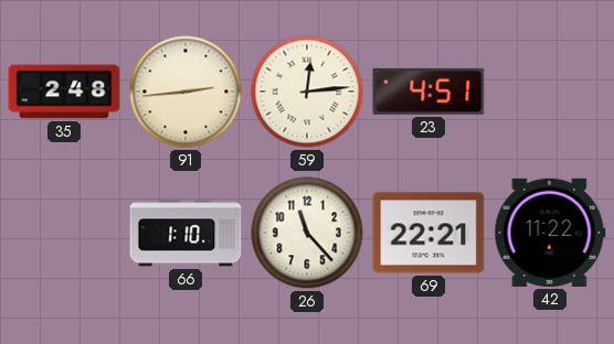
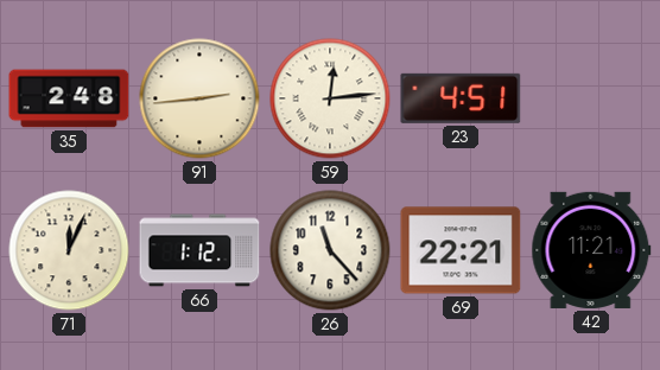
71: none -> 12:04
66: 1:10 -> 1:12
42: 11:22 -> 11:21
